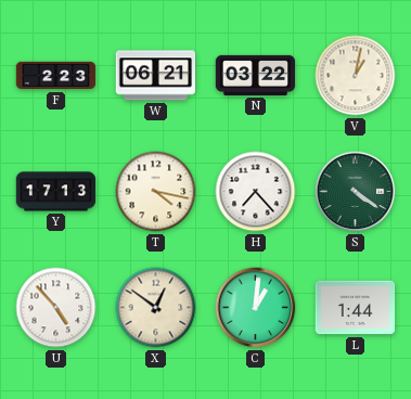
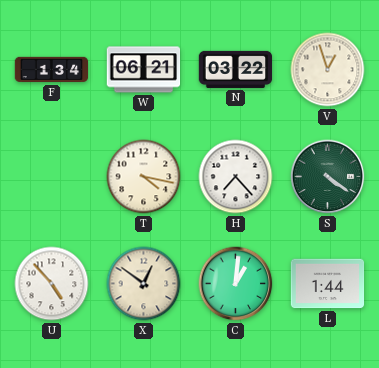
F: 2:23 -> 1:34
V: 1:02 -> 12:57
Y: 17:13 -> none
